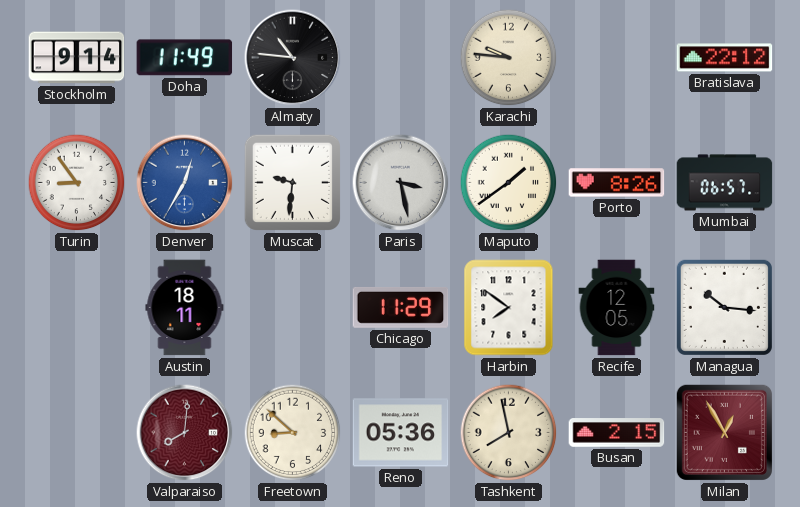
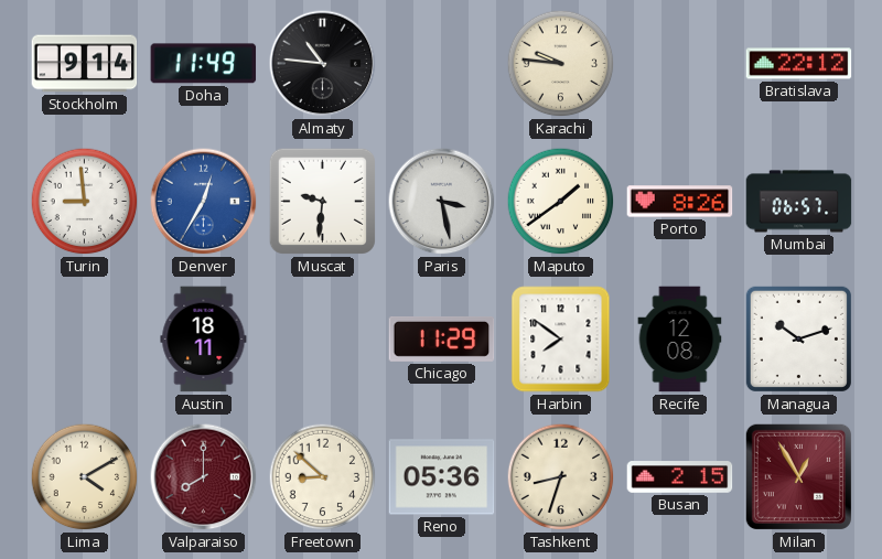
Turin: 8:54 -> 8:59
Recife: 12:05 -> 12:08
Managua: 10:16 -> 10:12
Lima: none -> 4:10
Valparaiso: 8:01 -> 8:00
Tashkent: 7:58 -> 8:33
